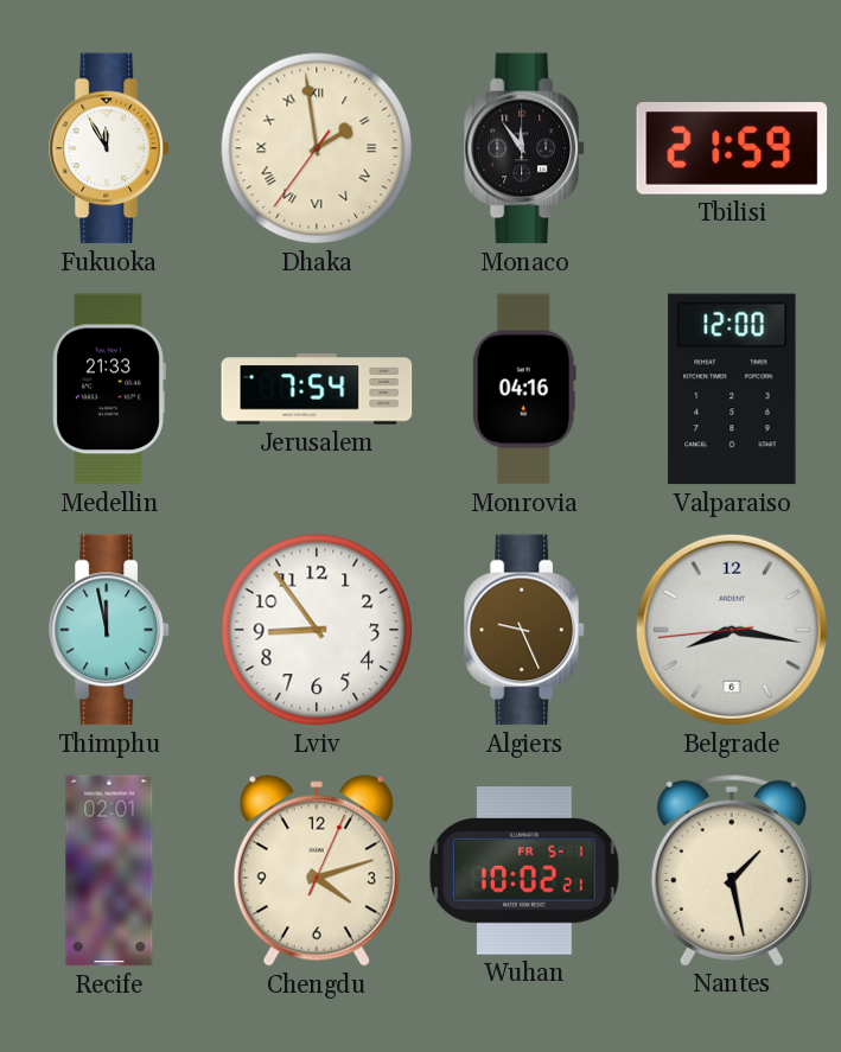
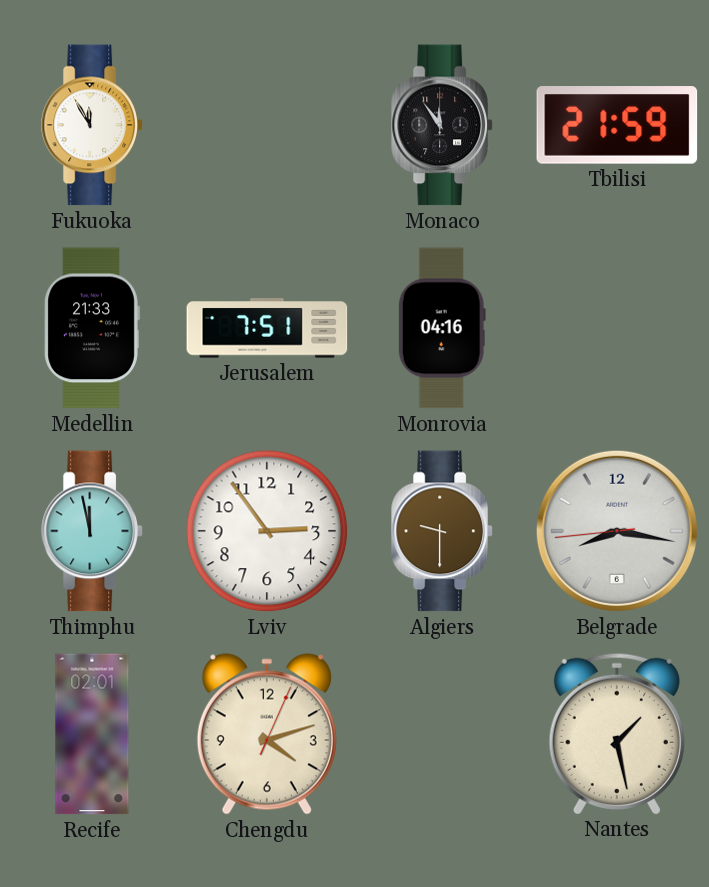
Dhaka: 1:58 -> none
Jerusalem: 7:54 -> 7:51
Valparaiso: 12:00 -> none
Lviv: 8:54 -> 2:54
Algiers: 9:26 -> 9:30
Wuhan: 10:02 -> none
